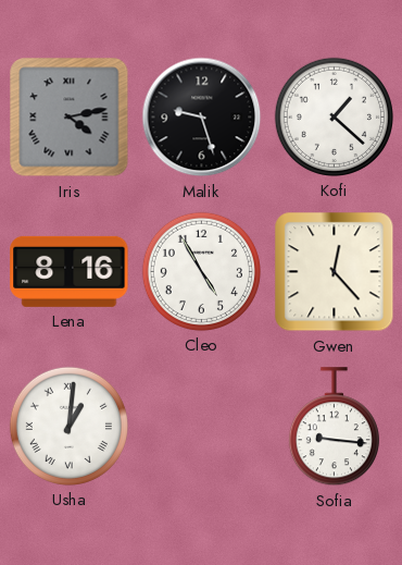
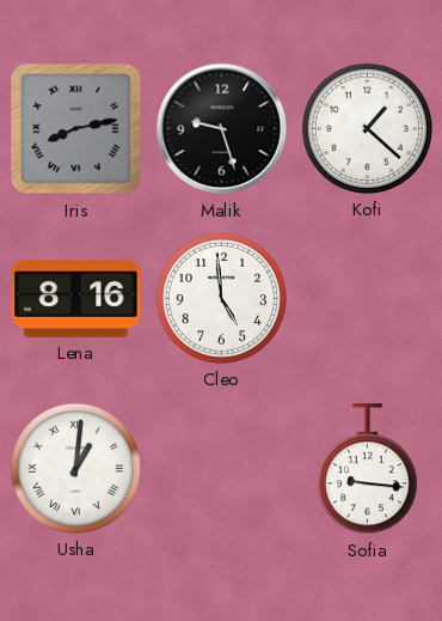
Iris: 4:13 -> 8:13
Cleo: 4:55 -> 4:59
Gwen: 12:23 -> none
